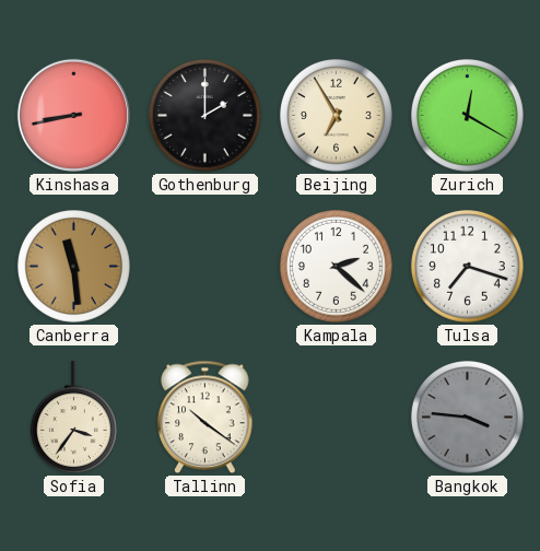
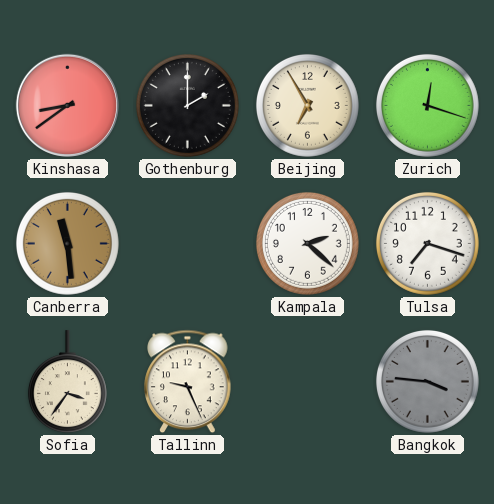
Kinshasa: 8:43 -> 8:39
Zurich: 12:20 -> 12:18
Tallinn: 10:21 -> 9:26
